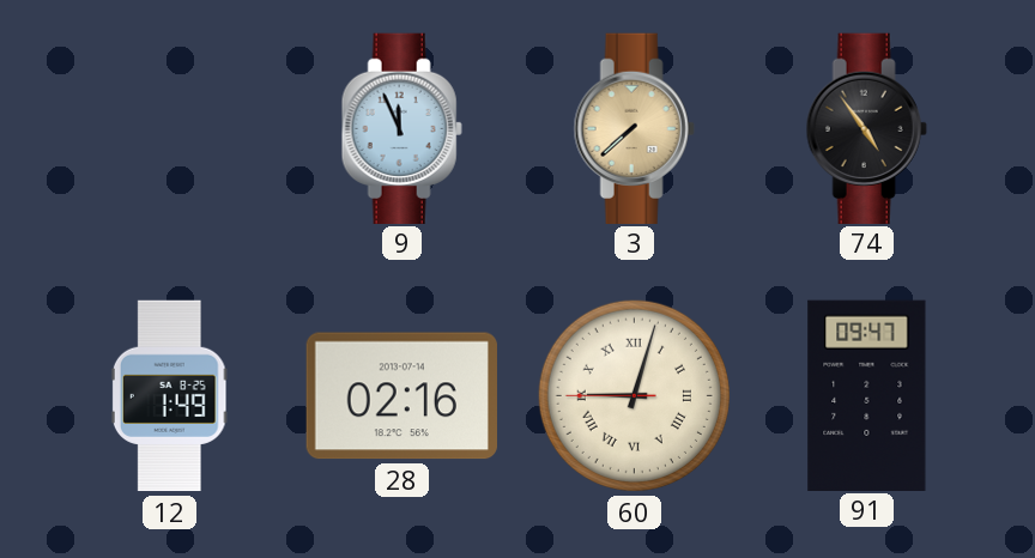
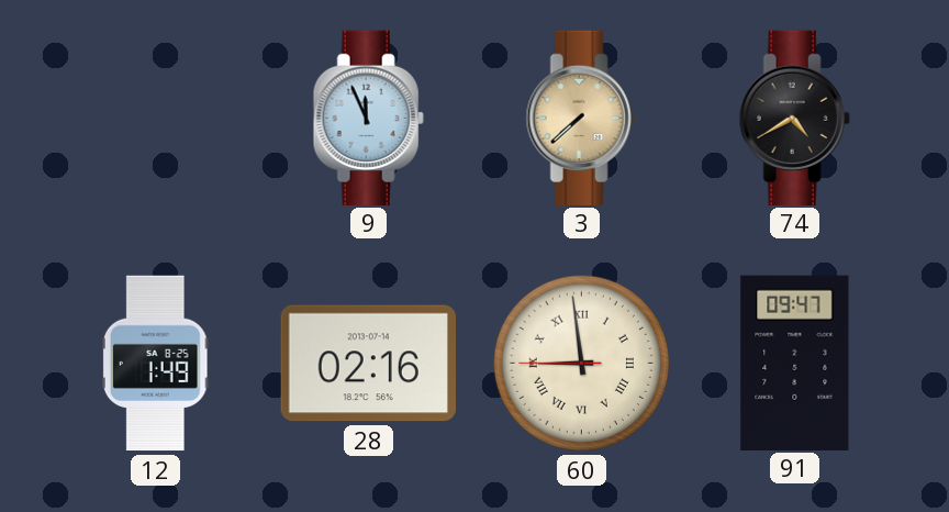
74: 4:54 -> 4:40
60: 9:02 -> 8:58
